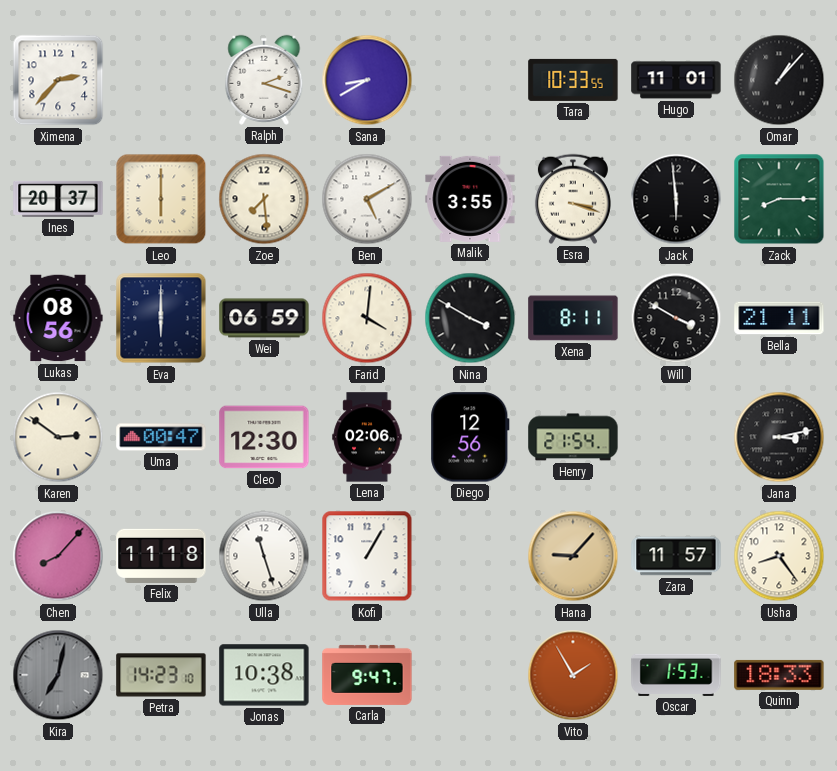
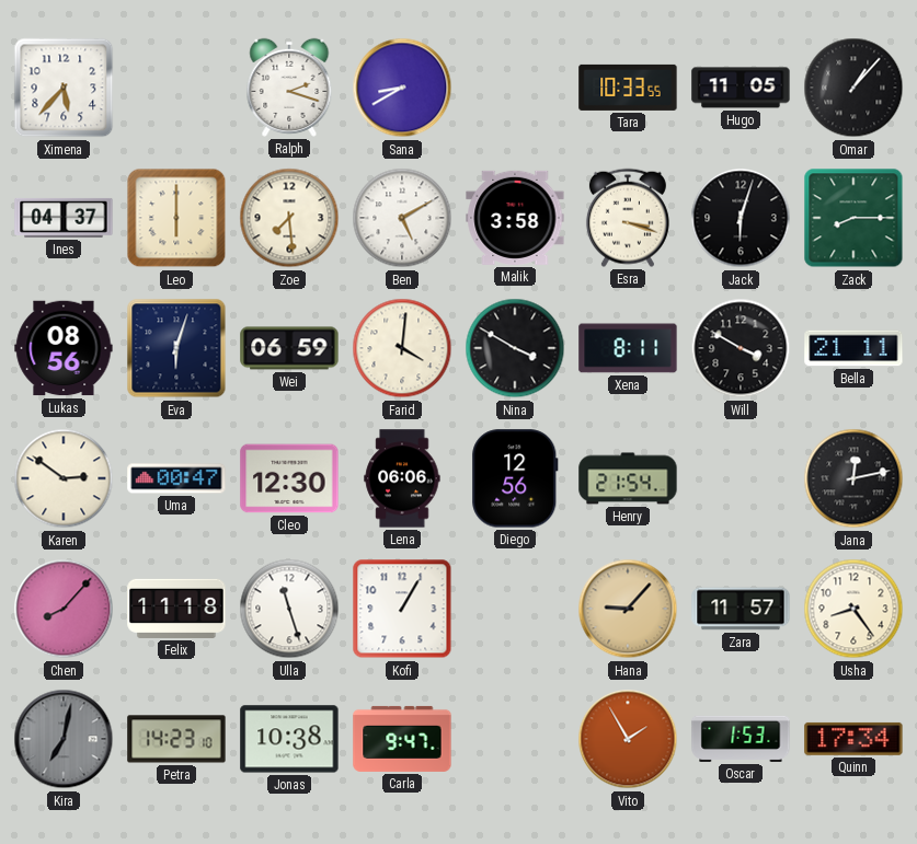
Ximena: 2:37 -> 5:37
Hugo: 11:01 -> 11:05
Ines: 20:37 -> 04:37
Malik: 3:55 -> 3:58
Jack: 5:59 -> 6:03
Eva: 6:00 -> 6:03
Lena: 02:06 -> 06:06
Jana: 3:13 -> 12:13
Quinn: 18:33 -> 17:34
